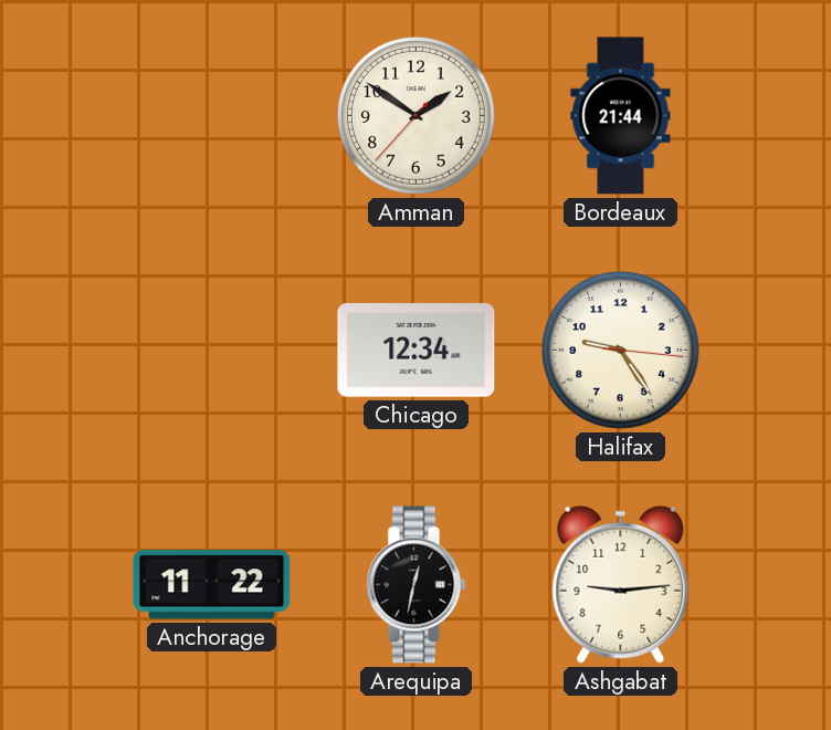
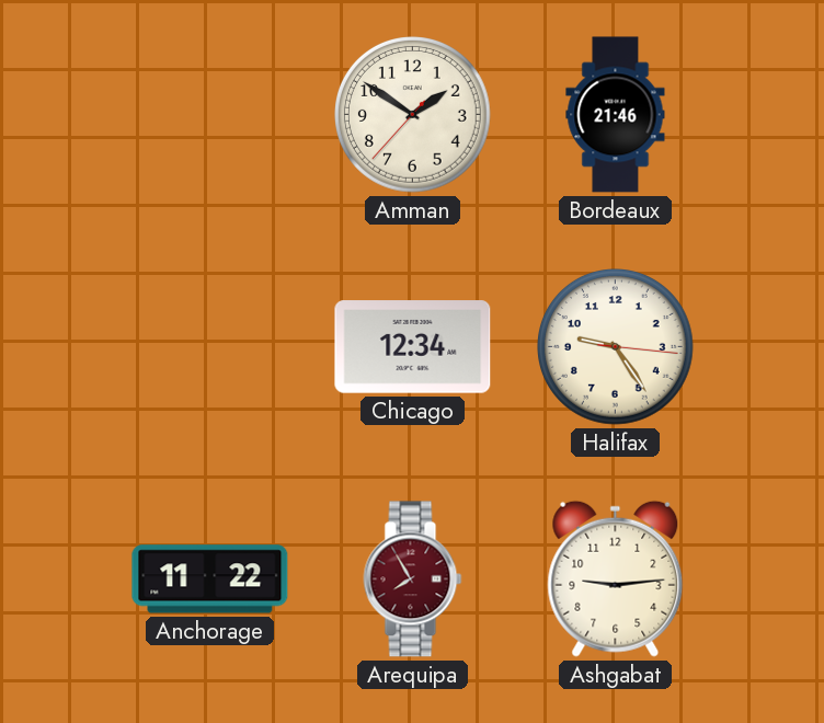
Bordeaux: 21:44 -> 21:46
Arequipa: 12:32 -> 7:55
Arequipa dial: black -> burgundy
